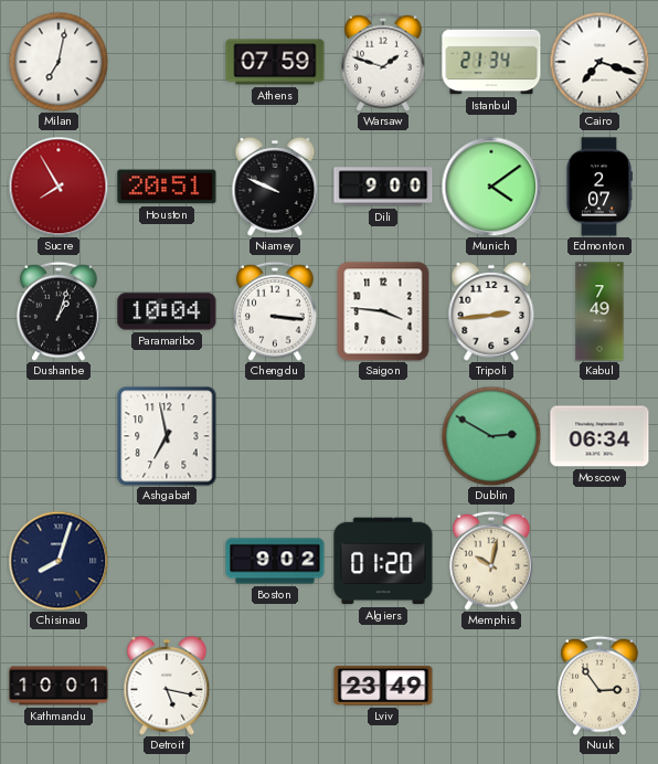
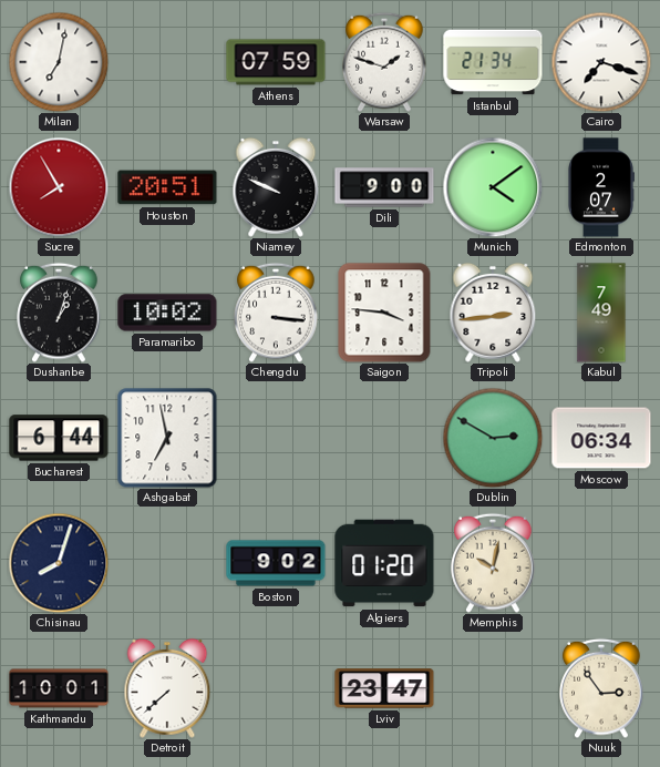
Paramaribo: 10:04 -> 10:02
Bucharest: none -> 6:44
Detroit: 5:17 -> 7:38
Lviv: 23:49 -> 23:47
